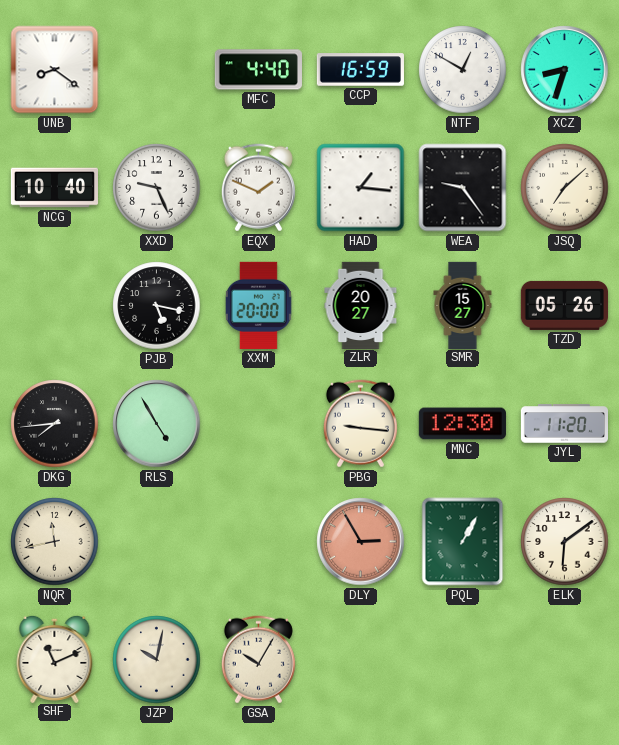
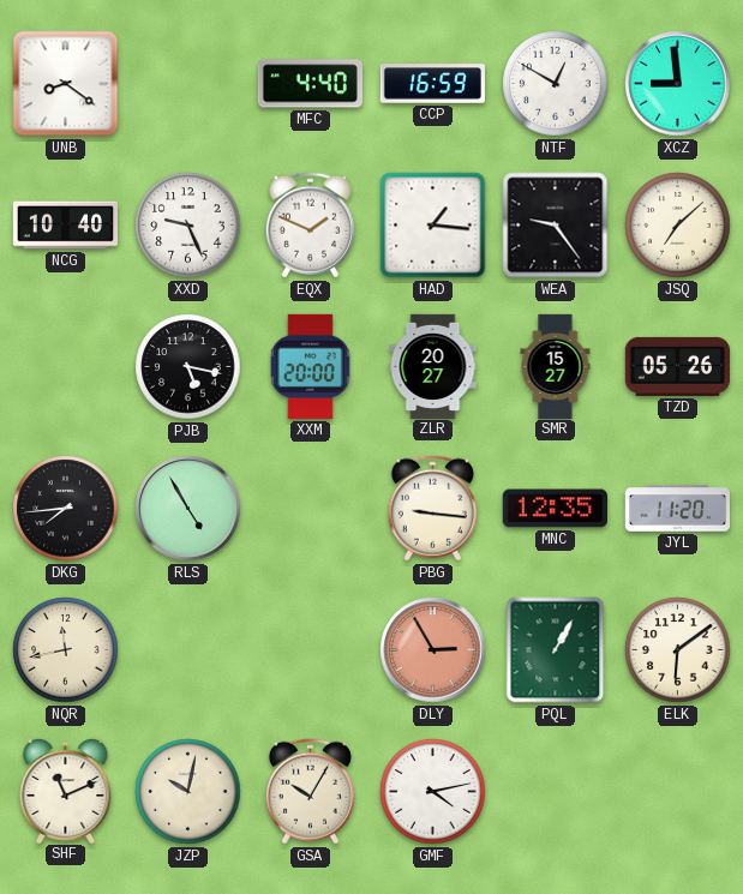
XCZ: 8:33 -> 8:59
MNC: 12:30 -> 12:35
GMF: none -> 4:13
